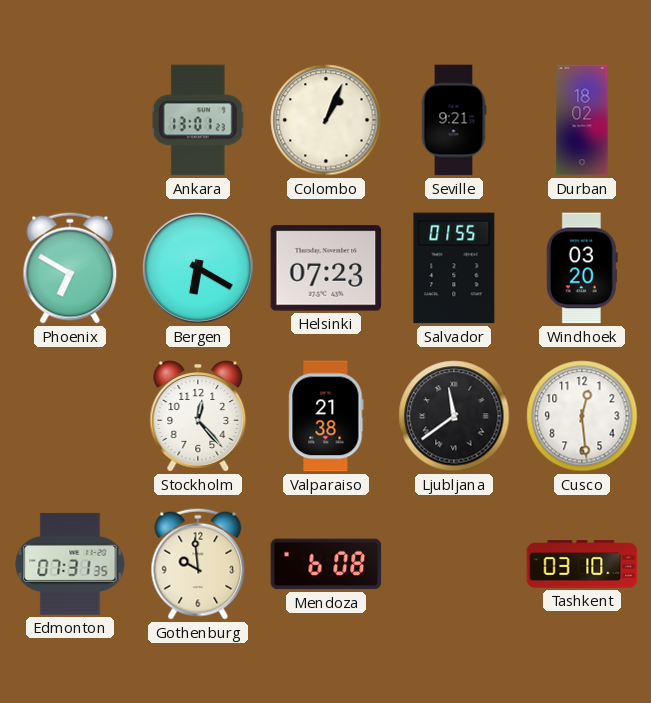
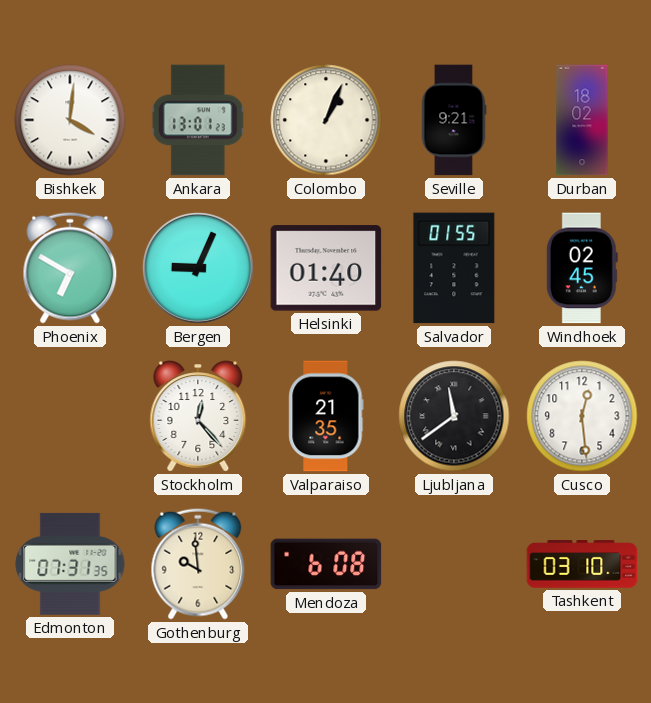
Bishkek: none -> 4:01
Bergen: 6:20 -> 9:04
Helsinki: 07:23 -> 01:40
Windhoek: 03:20 -> 02:45
Valparaiso: 21:38 -> 21:35
